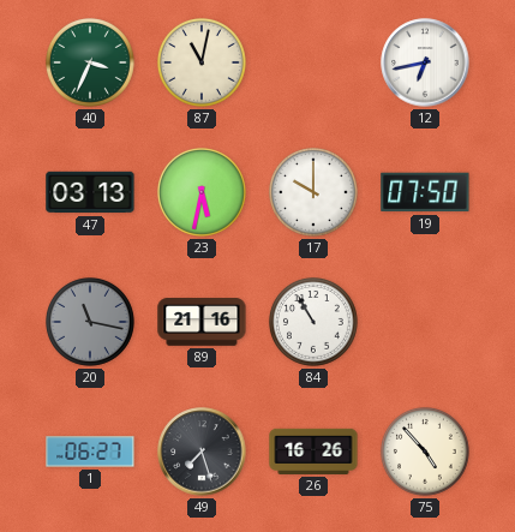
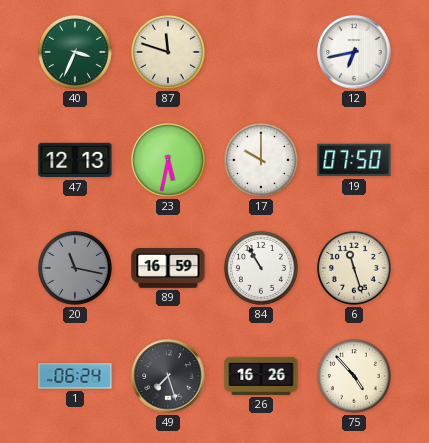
87: 11:02 -> 11:48
47: 03:13 -> 12:13
89: 21:16 -> 16:59
6: none -> 11:27
1: 06:27 -> 06:24
